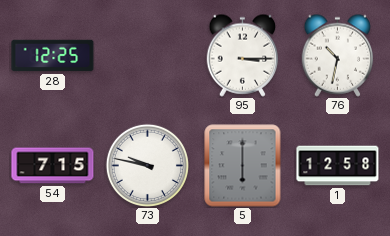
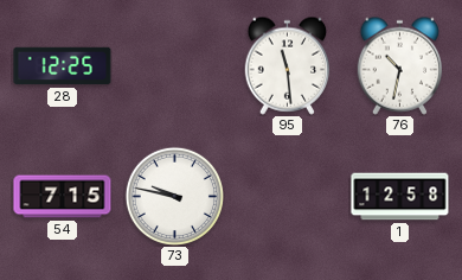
95: 3:15 -> 11:29
5: 6:00 -> none
